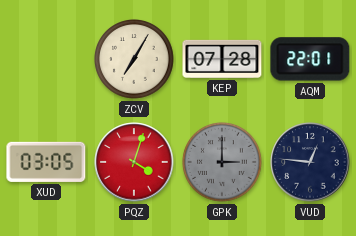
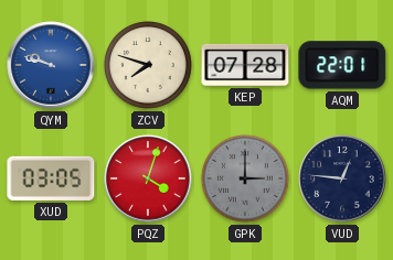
QYM: none -> 9:48
ZCV: 7:05 -> 7:48
